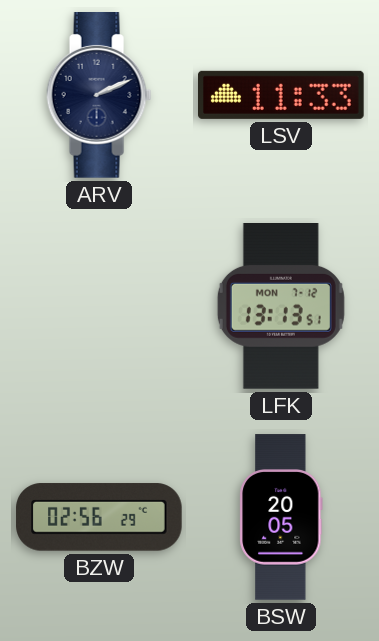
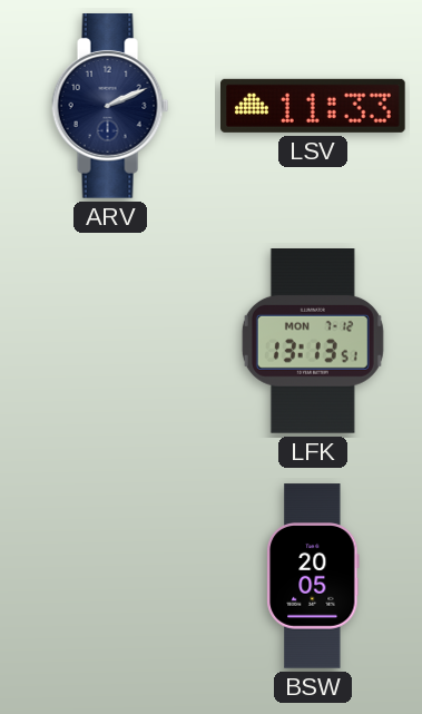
BZW: 02:56 -> none
